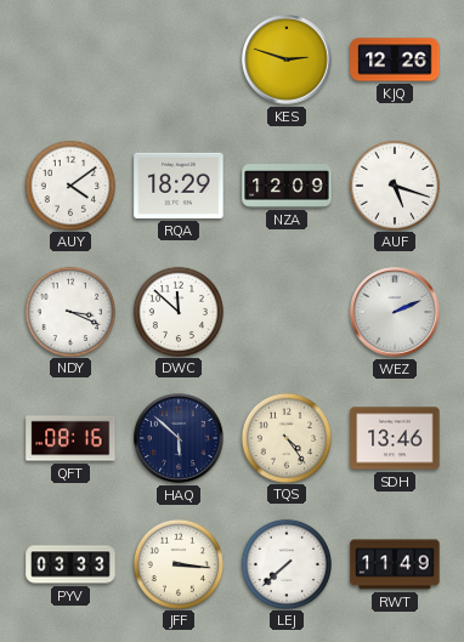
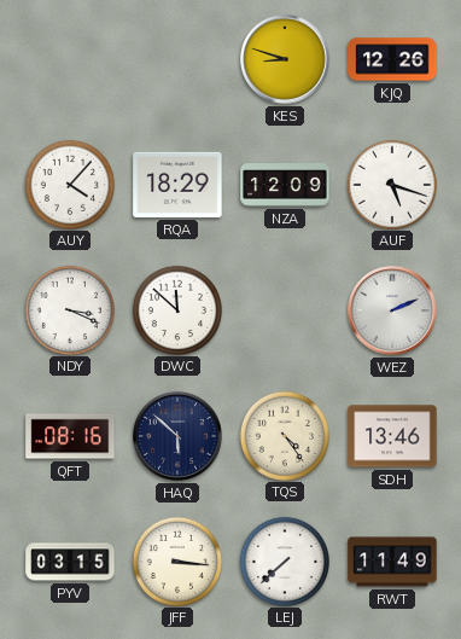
KES: 2:48 -> 8:48
AUY: 4:09 -> 4:07
PYV: 03:33 -> 03:15
